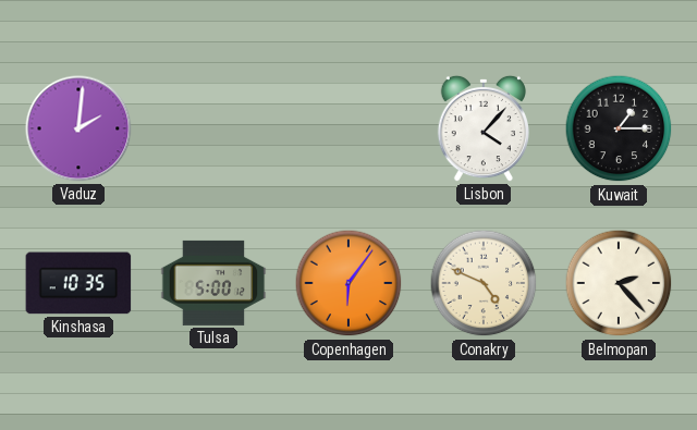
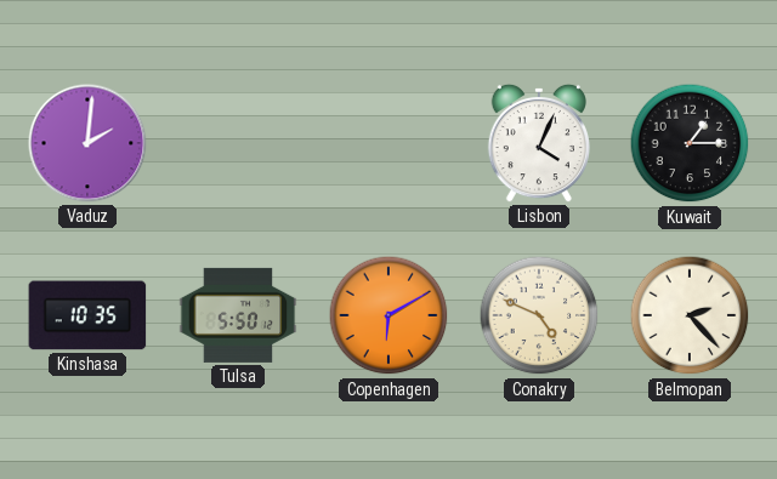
Lisbon: 4:07 -> 4:04
Tulsa: 5:00 -> 5:50
Copenhagen: 6:06 -> 6:10
